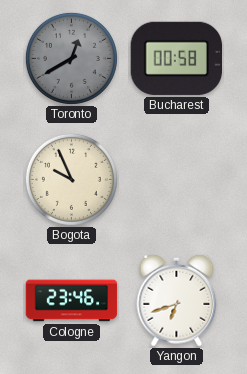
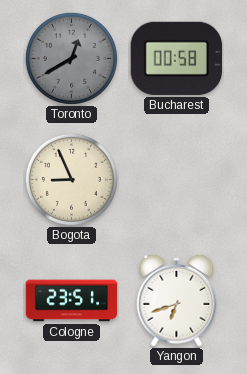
Bogota: 9:56 -> 8:56
Cologne: 23:46 -> 23:51
